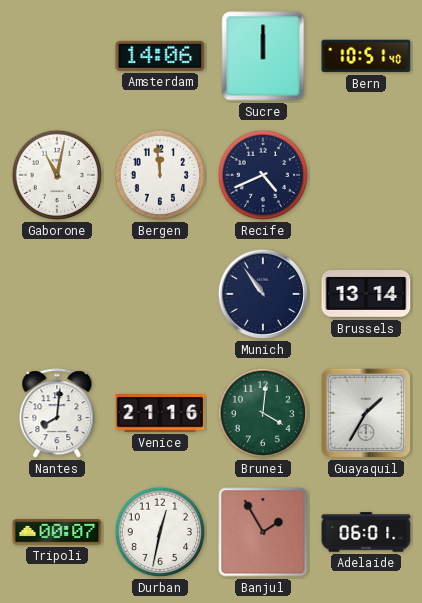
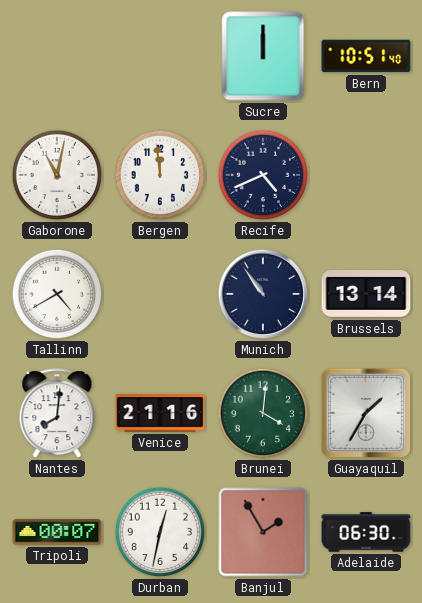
Amsterdam: 14:06 -> none
Tallinn: none -> 4:40
Adelaide: 06:01 -> 06:30
